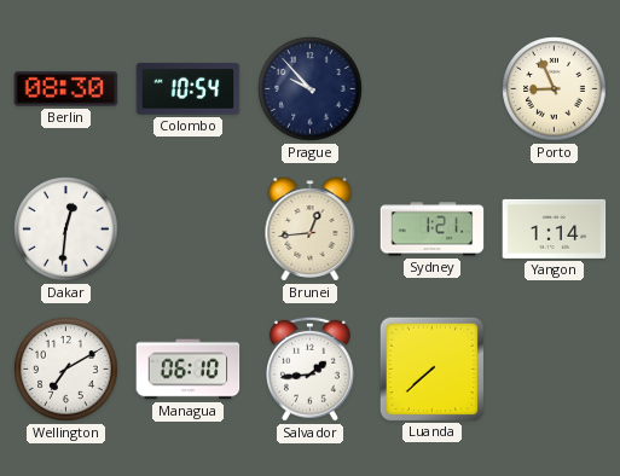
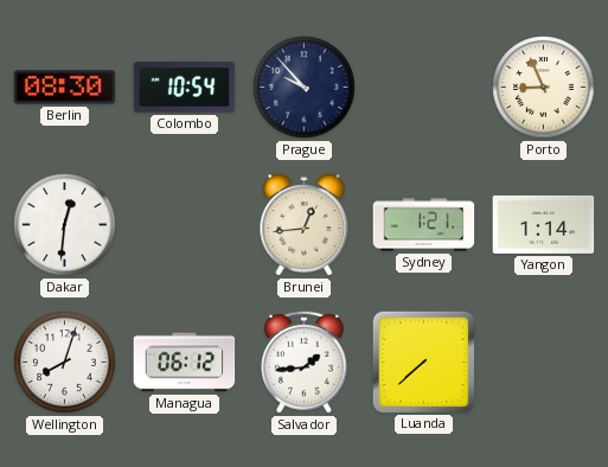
Wellington: 7:10 -> 8:03
Managua: 06:10 -> 06:12
